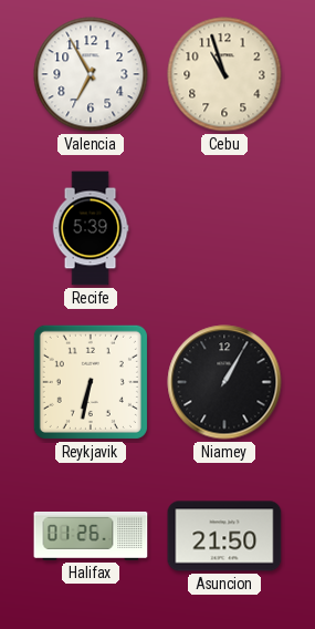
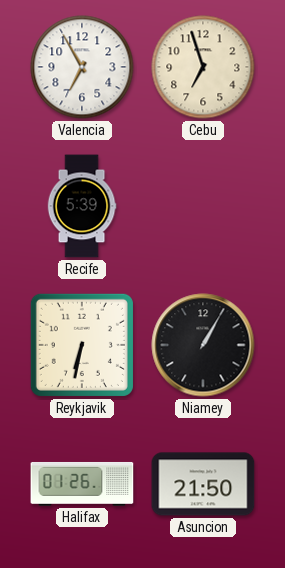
Cebu: 10:57 -> 6:57
